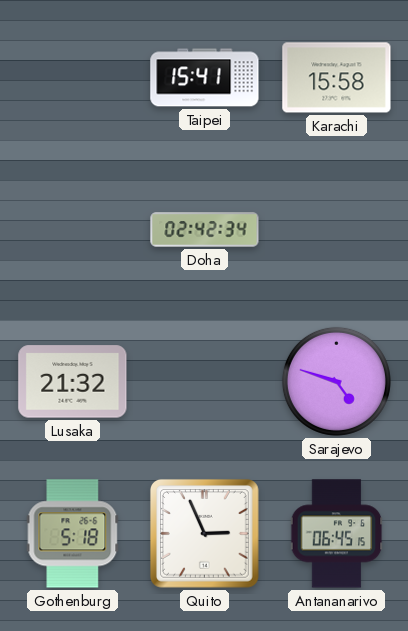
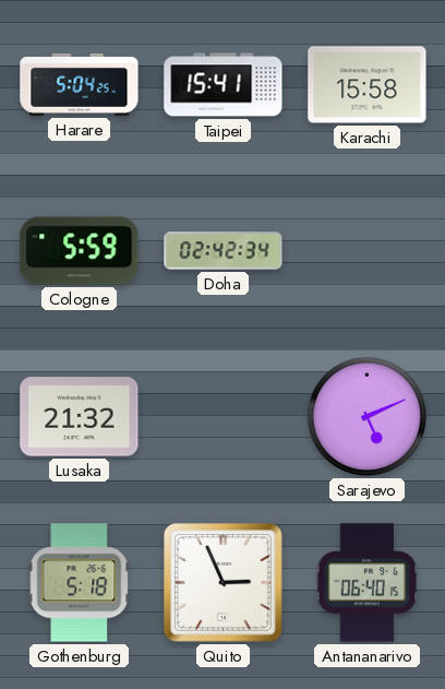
Harare: none -> 5:04
Cologne: none -> 5:59
Sarajevo: 4:48 -> 5:11
Antananarivo: 06:45 -> 06:40
